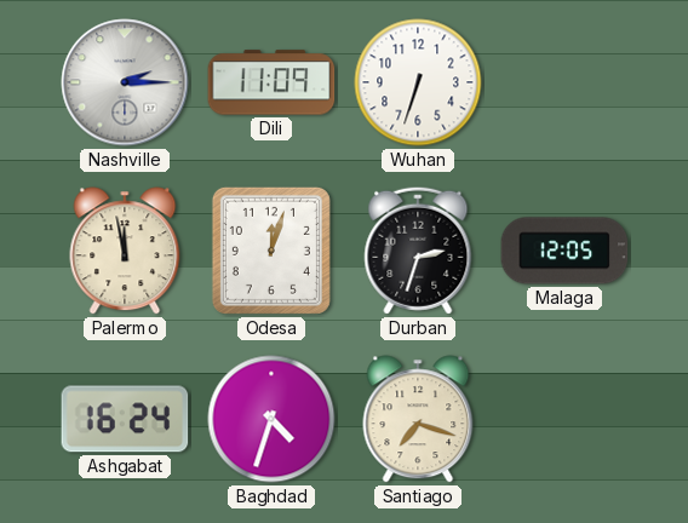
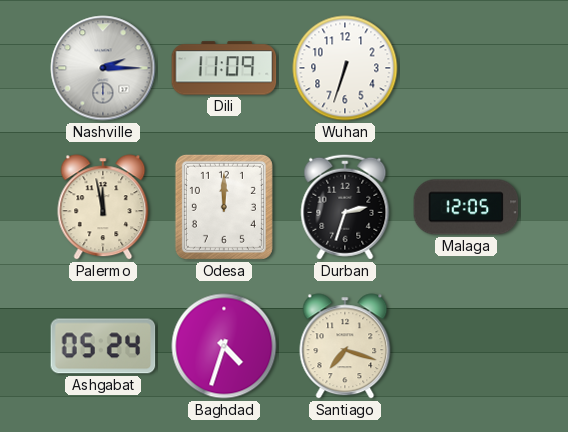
Odesa: 12:03 -> 12:00
Ashgabat: 16:24 -> 05:24
